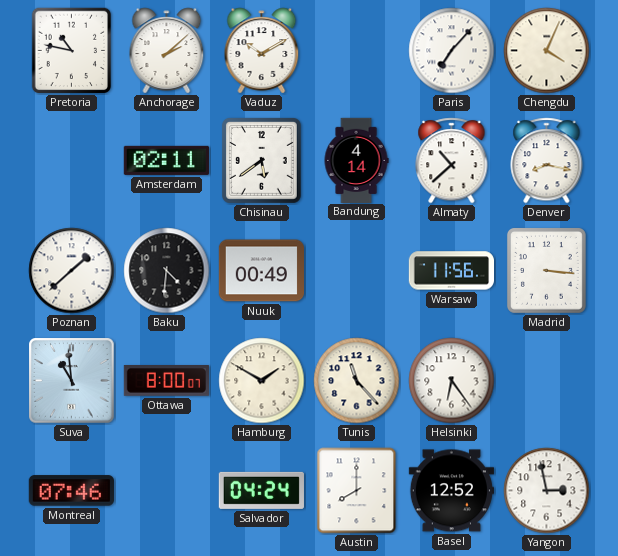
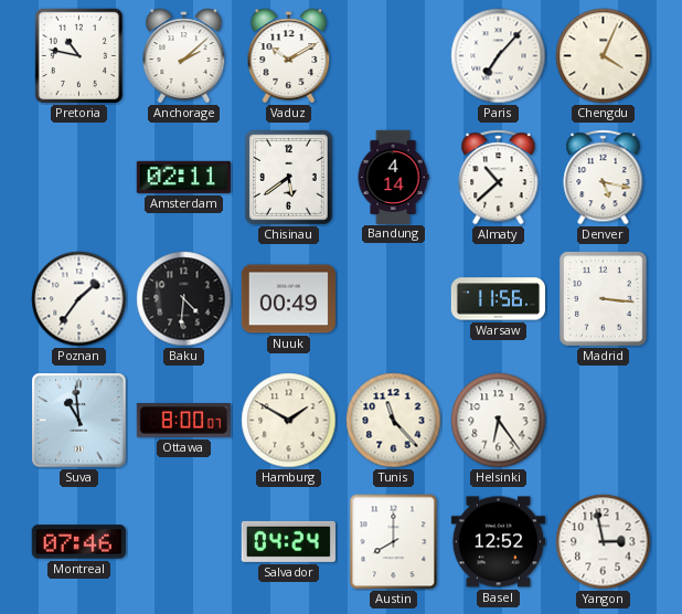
Denver: 8:17 -> 5:17
Poznan: 1:38 -> 1:36
